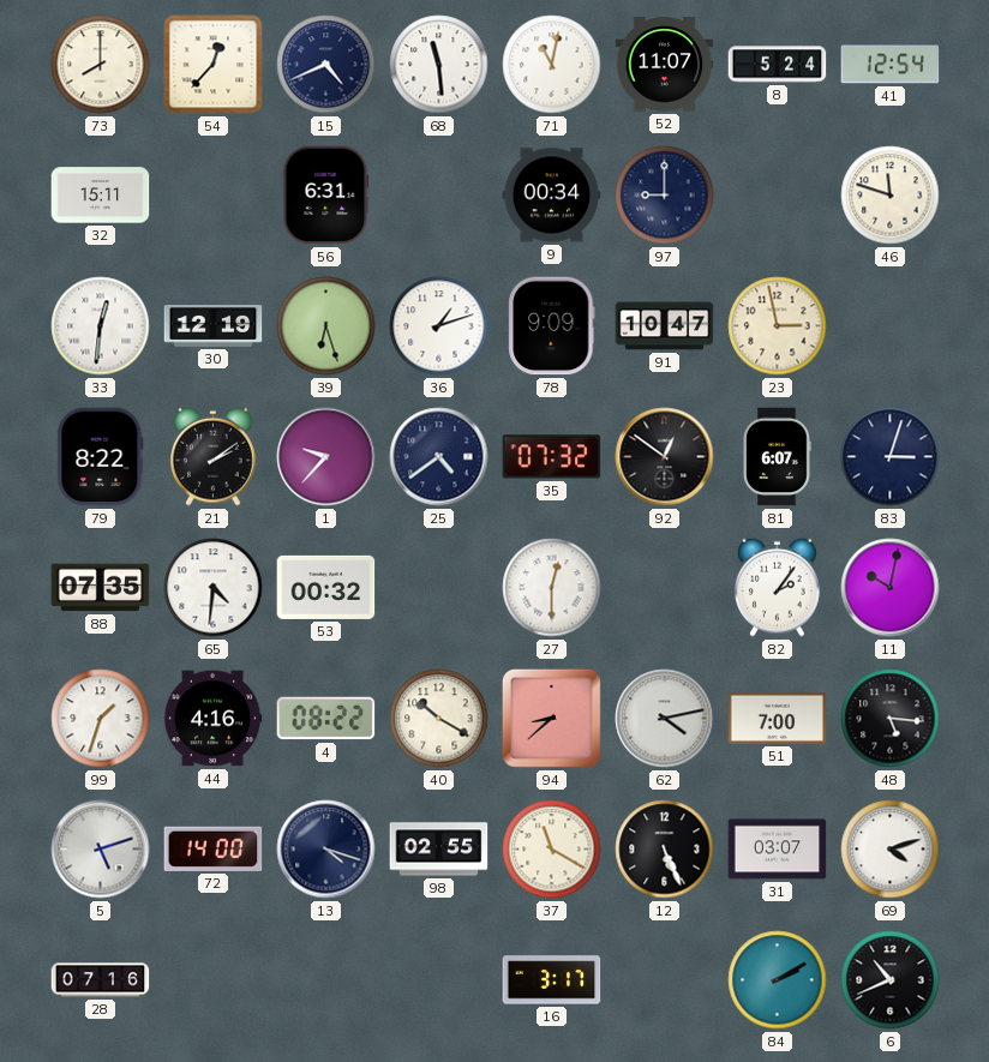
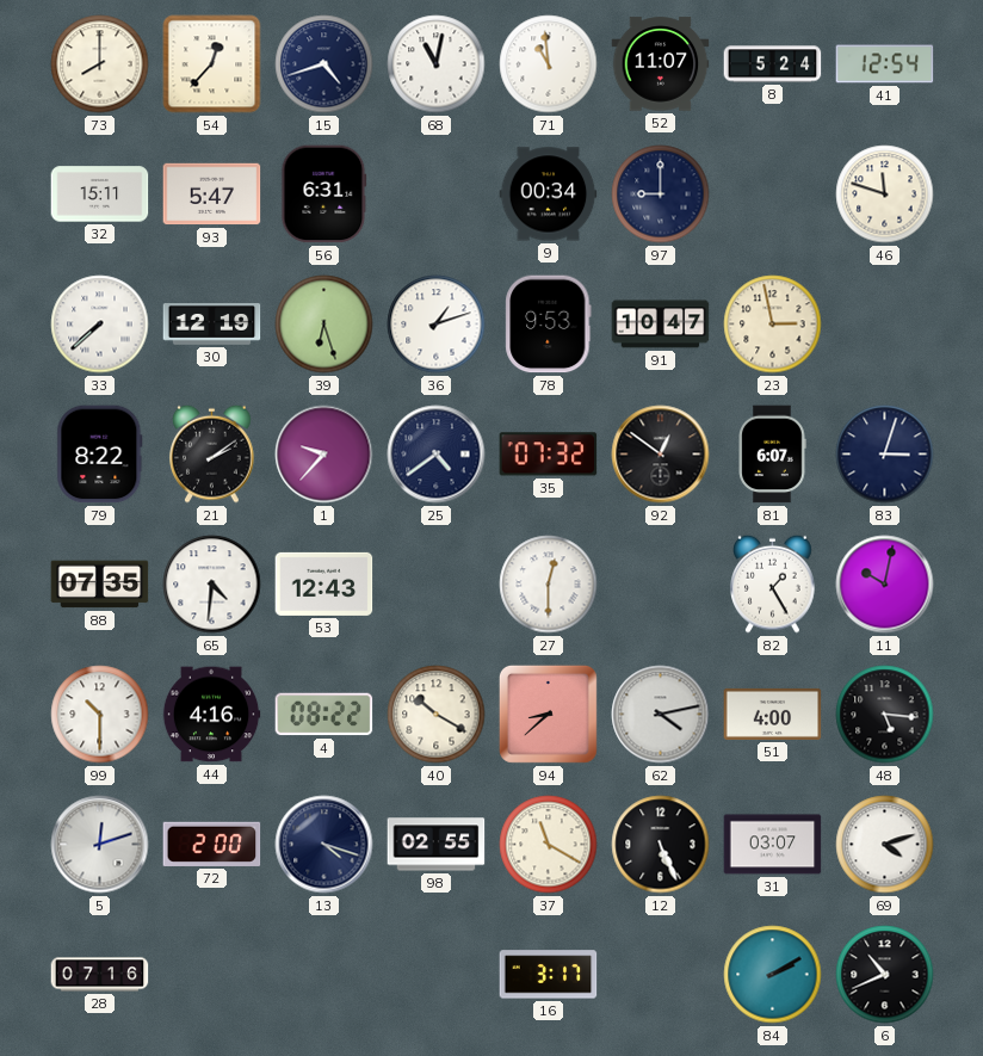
15: 4:41 -> 4:42
68: 11:29 -> 11:02
71: 11:02 -> 10:59
93: none -> 5:47
33: 12:31 -> 7:38
78: 9:09 -> 9:53
53: 00:32 -> 12:43
82: 2:06 -> 1:25
99: 1:33 -> 10:30
51: 7:00 -> 4:00
5: 5:12 -> 12:12
72: 14:00 -> 2:00
